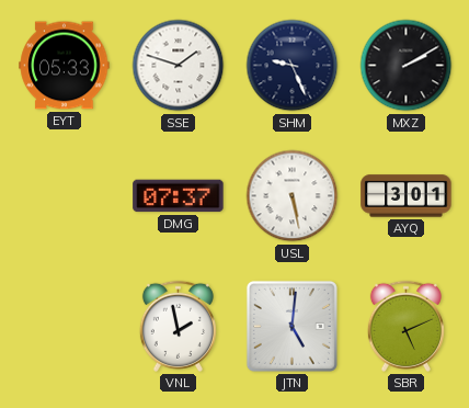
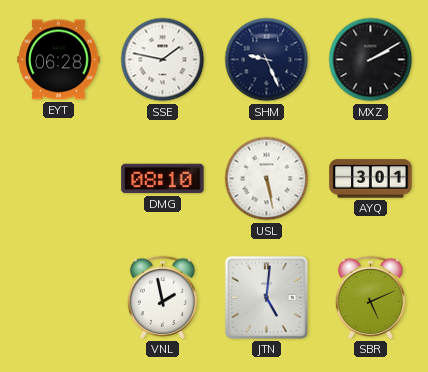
EYT: 05:33 -> 06:28
SSE: 1:48 -> 1:47
DMG: 07:37 -> 08:10
